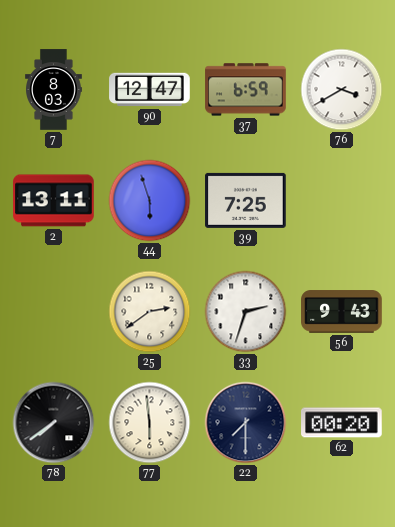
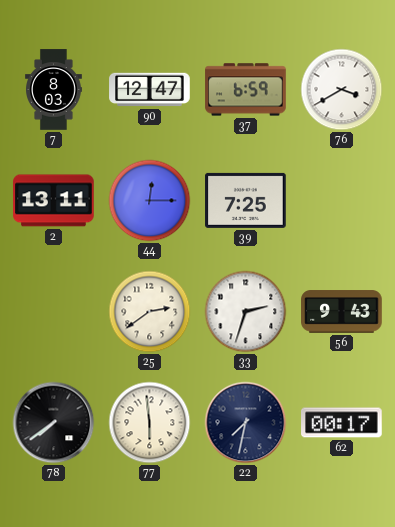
44: 5:57 -> 12:15
22: 7:30 -> 7:32
62: 00:20 -> 00:17
